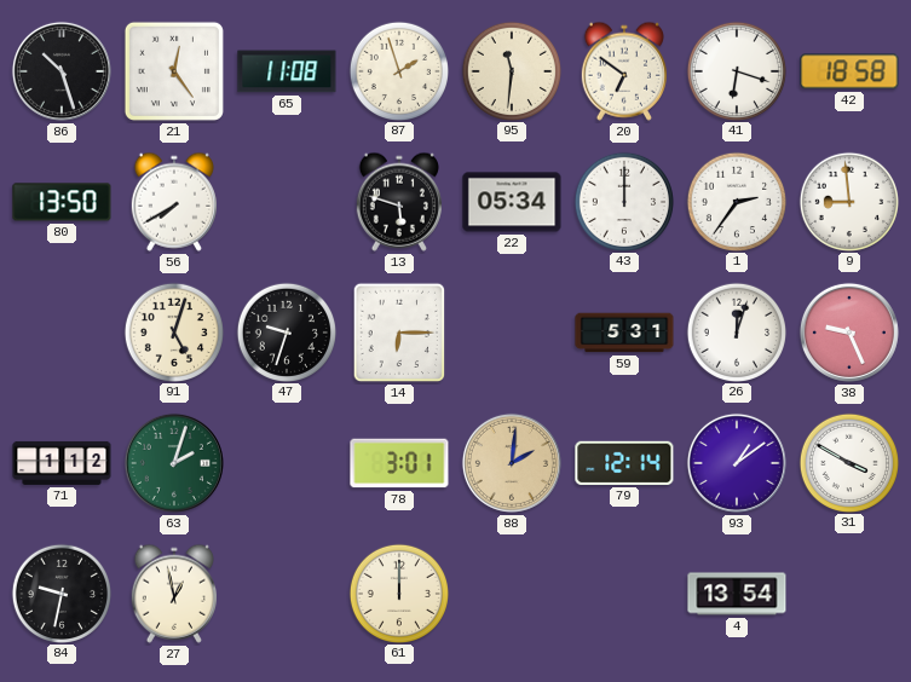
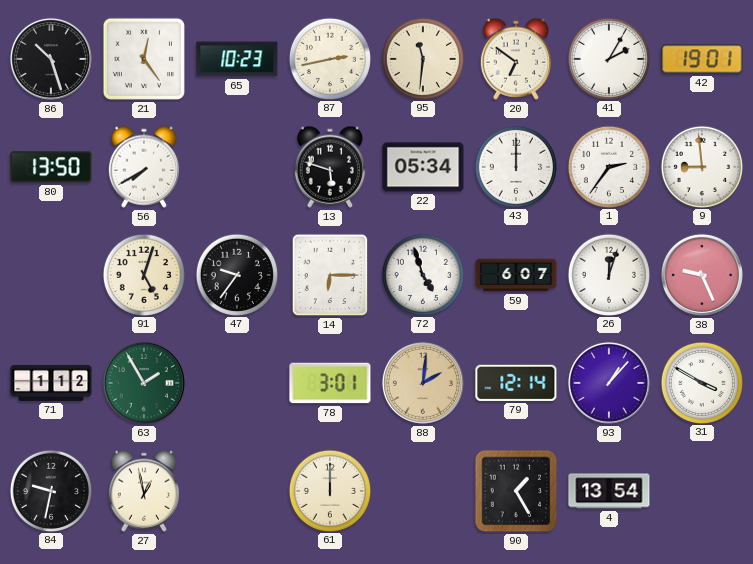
65: 11:08 -> 10:23
87: 1:57 -> 2:43
41: 6:18 -> 2:05
42: 18:58 -> 19:01
47: 9:33 -> 9:36
72: none -> 4:57
59: 5:31 -> 6:07
63: 2:03 -> 1:55
93: 1:09 -> 1:07
90: none -> 1:25
